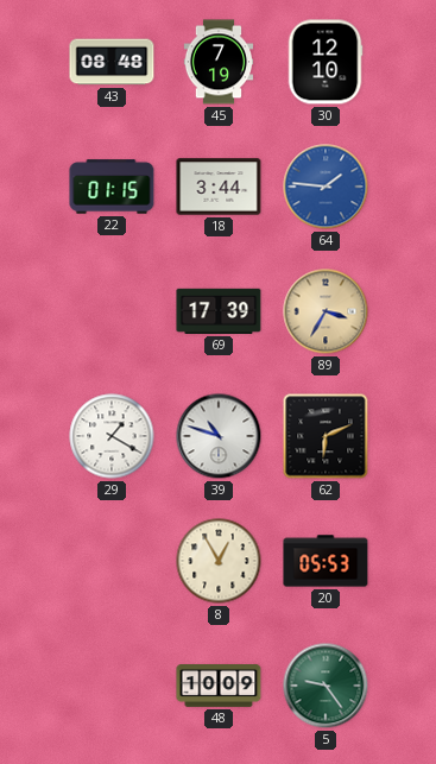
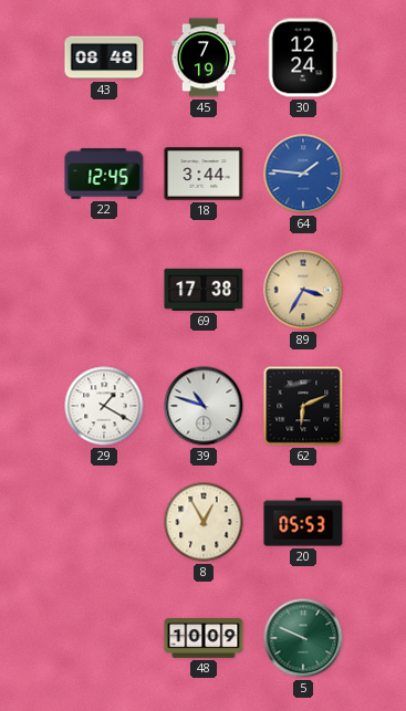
30: 12:10 -> 12:24
22: 01:15 -> 12:45
69: 17:39 -> 17:38
5: 9:24 -> 9:49
